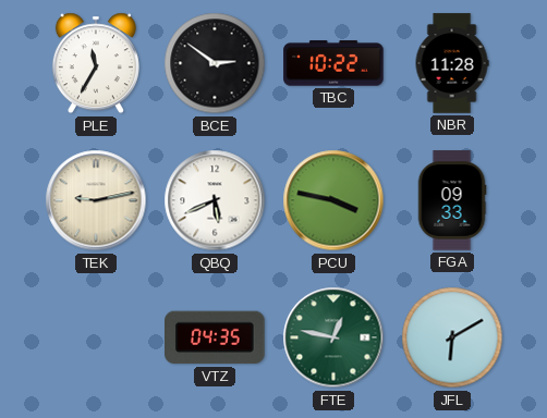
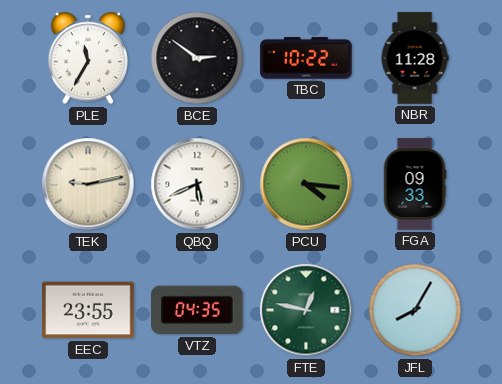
PCU: 3:47 -> 4:16
EEC: none -> 23:55
JFL: 6:10 -> 8:05
